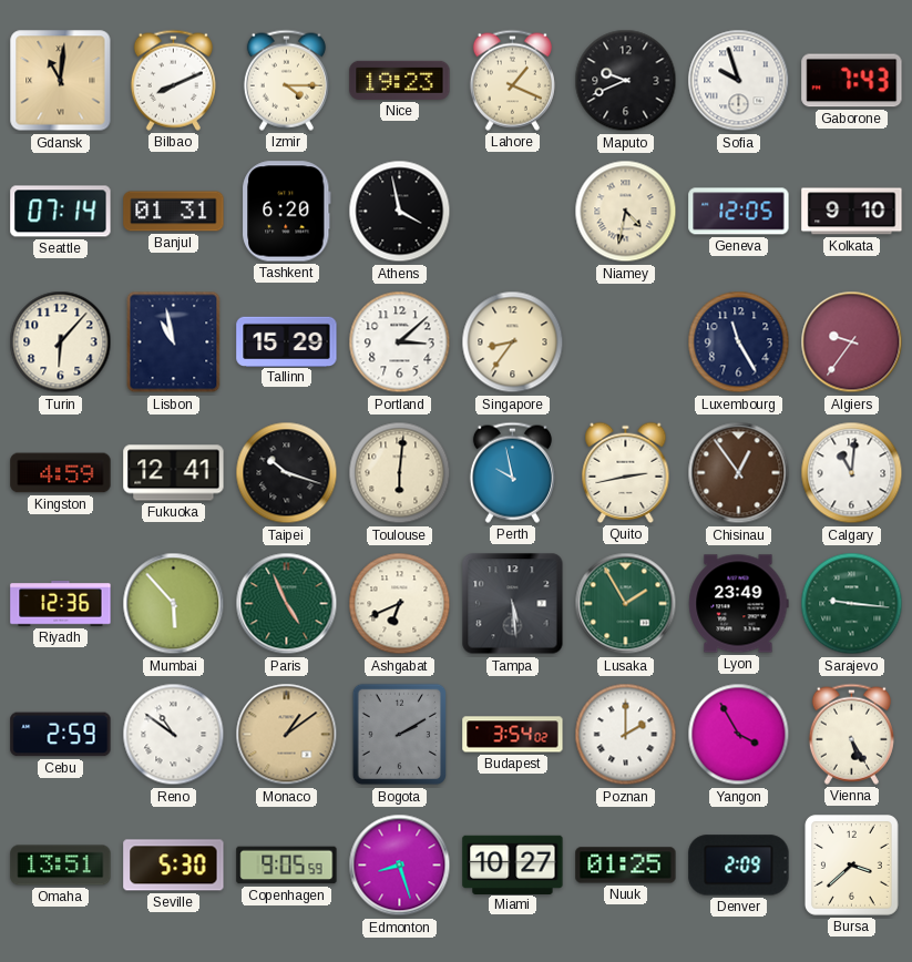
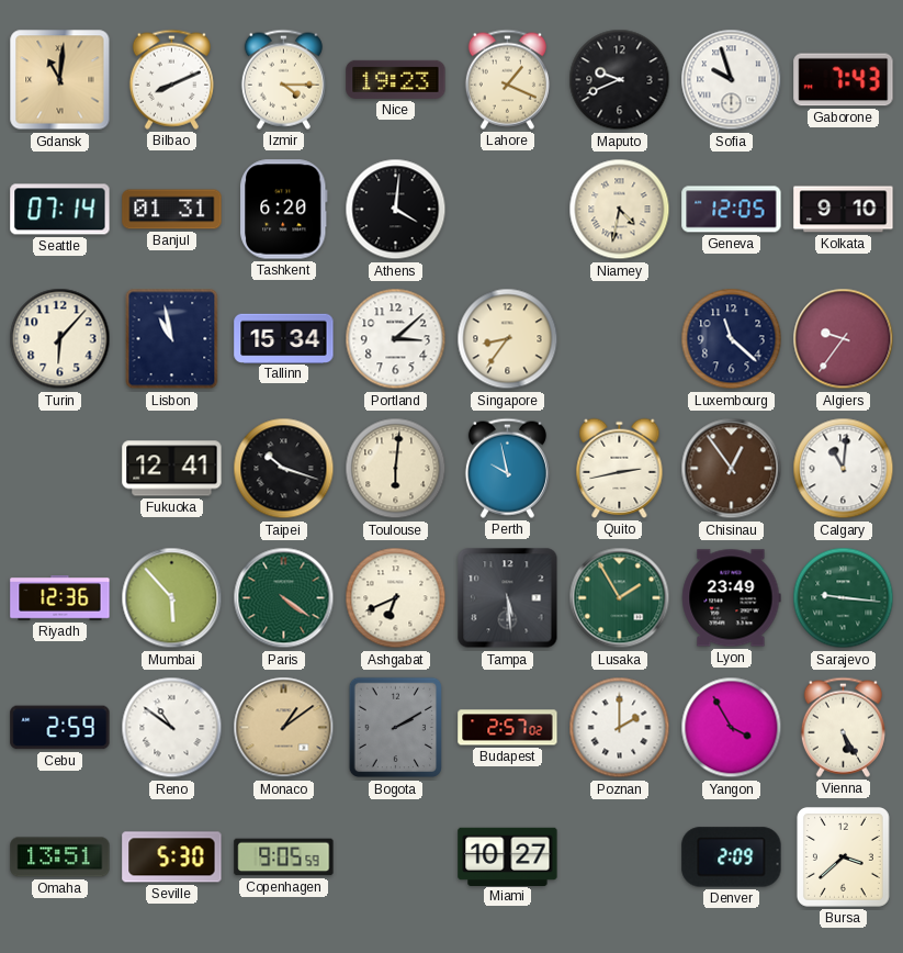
Athens: 3:58 -> 4:01
Tallinn: 15:29 -> 15:34
Luxembourg: 11:25 -> 11:22
Kingston: 4:59 -> none
Paris: 4:56 -> 4:21
Budapest: 3:54 -> 2:57
Edmonton: 8:27 -> none
Nuuk: 01:25 -> none
